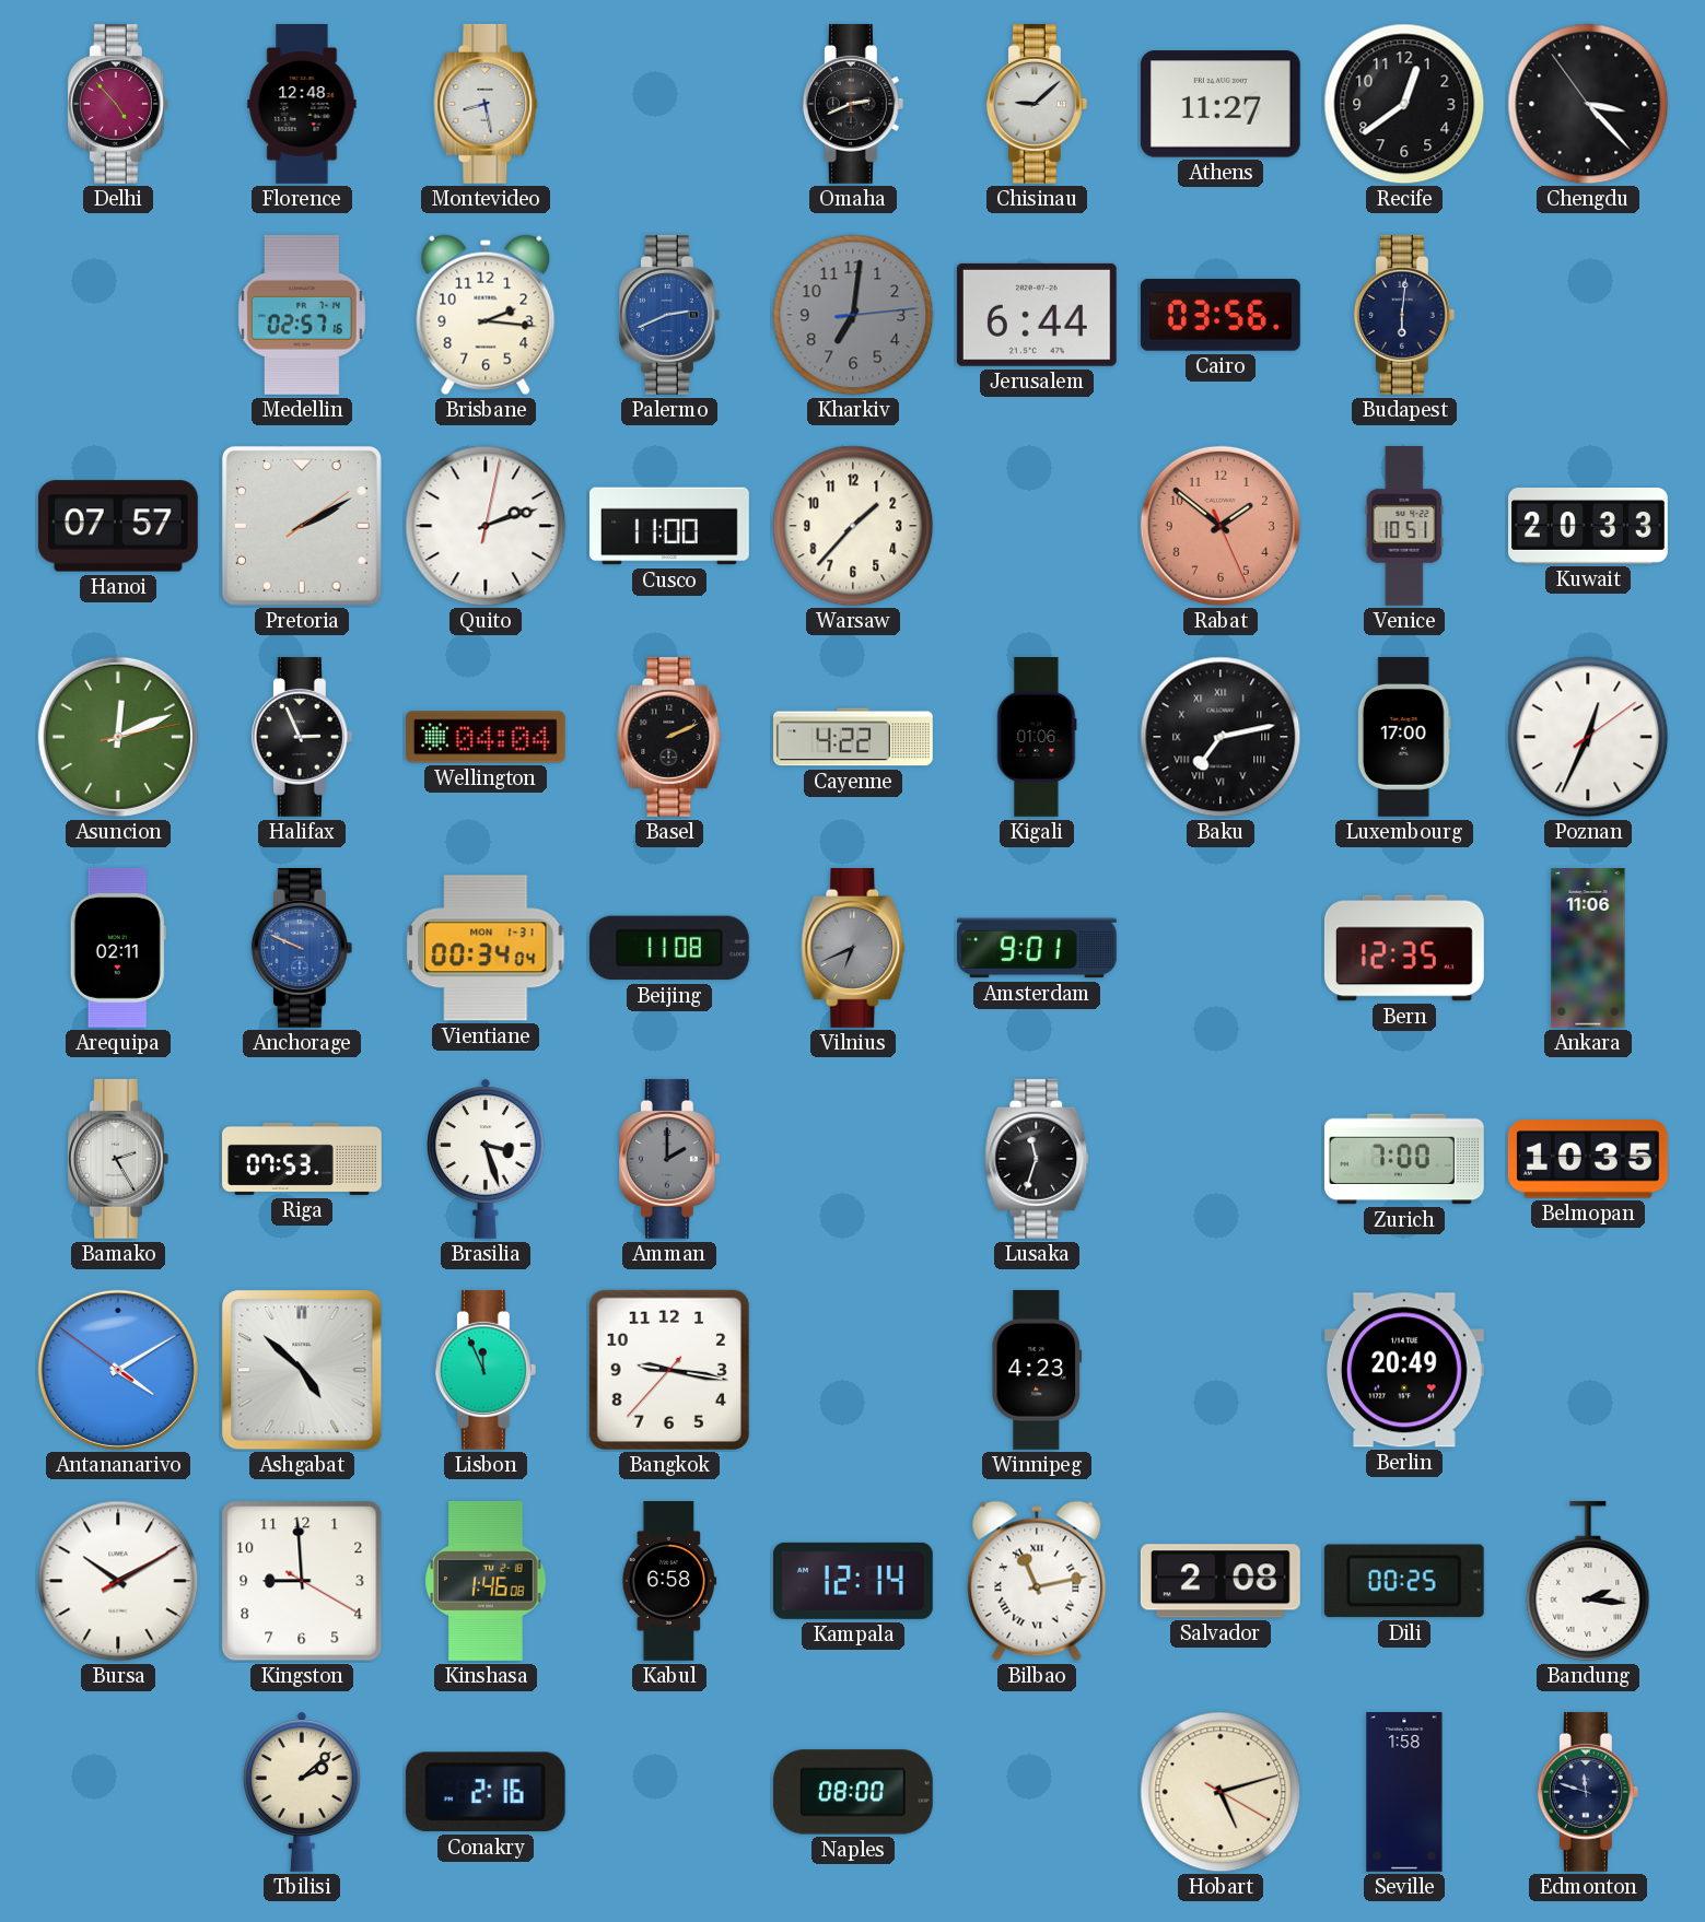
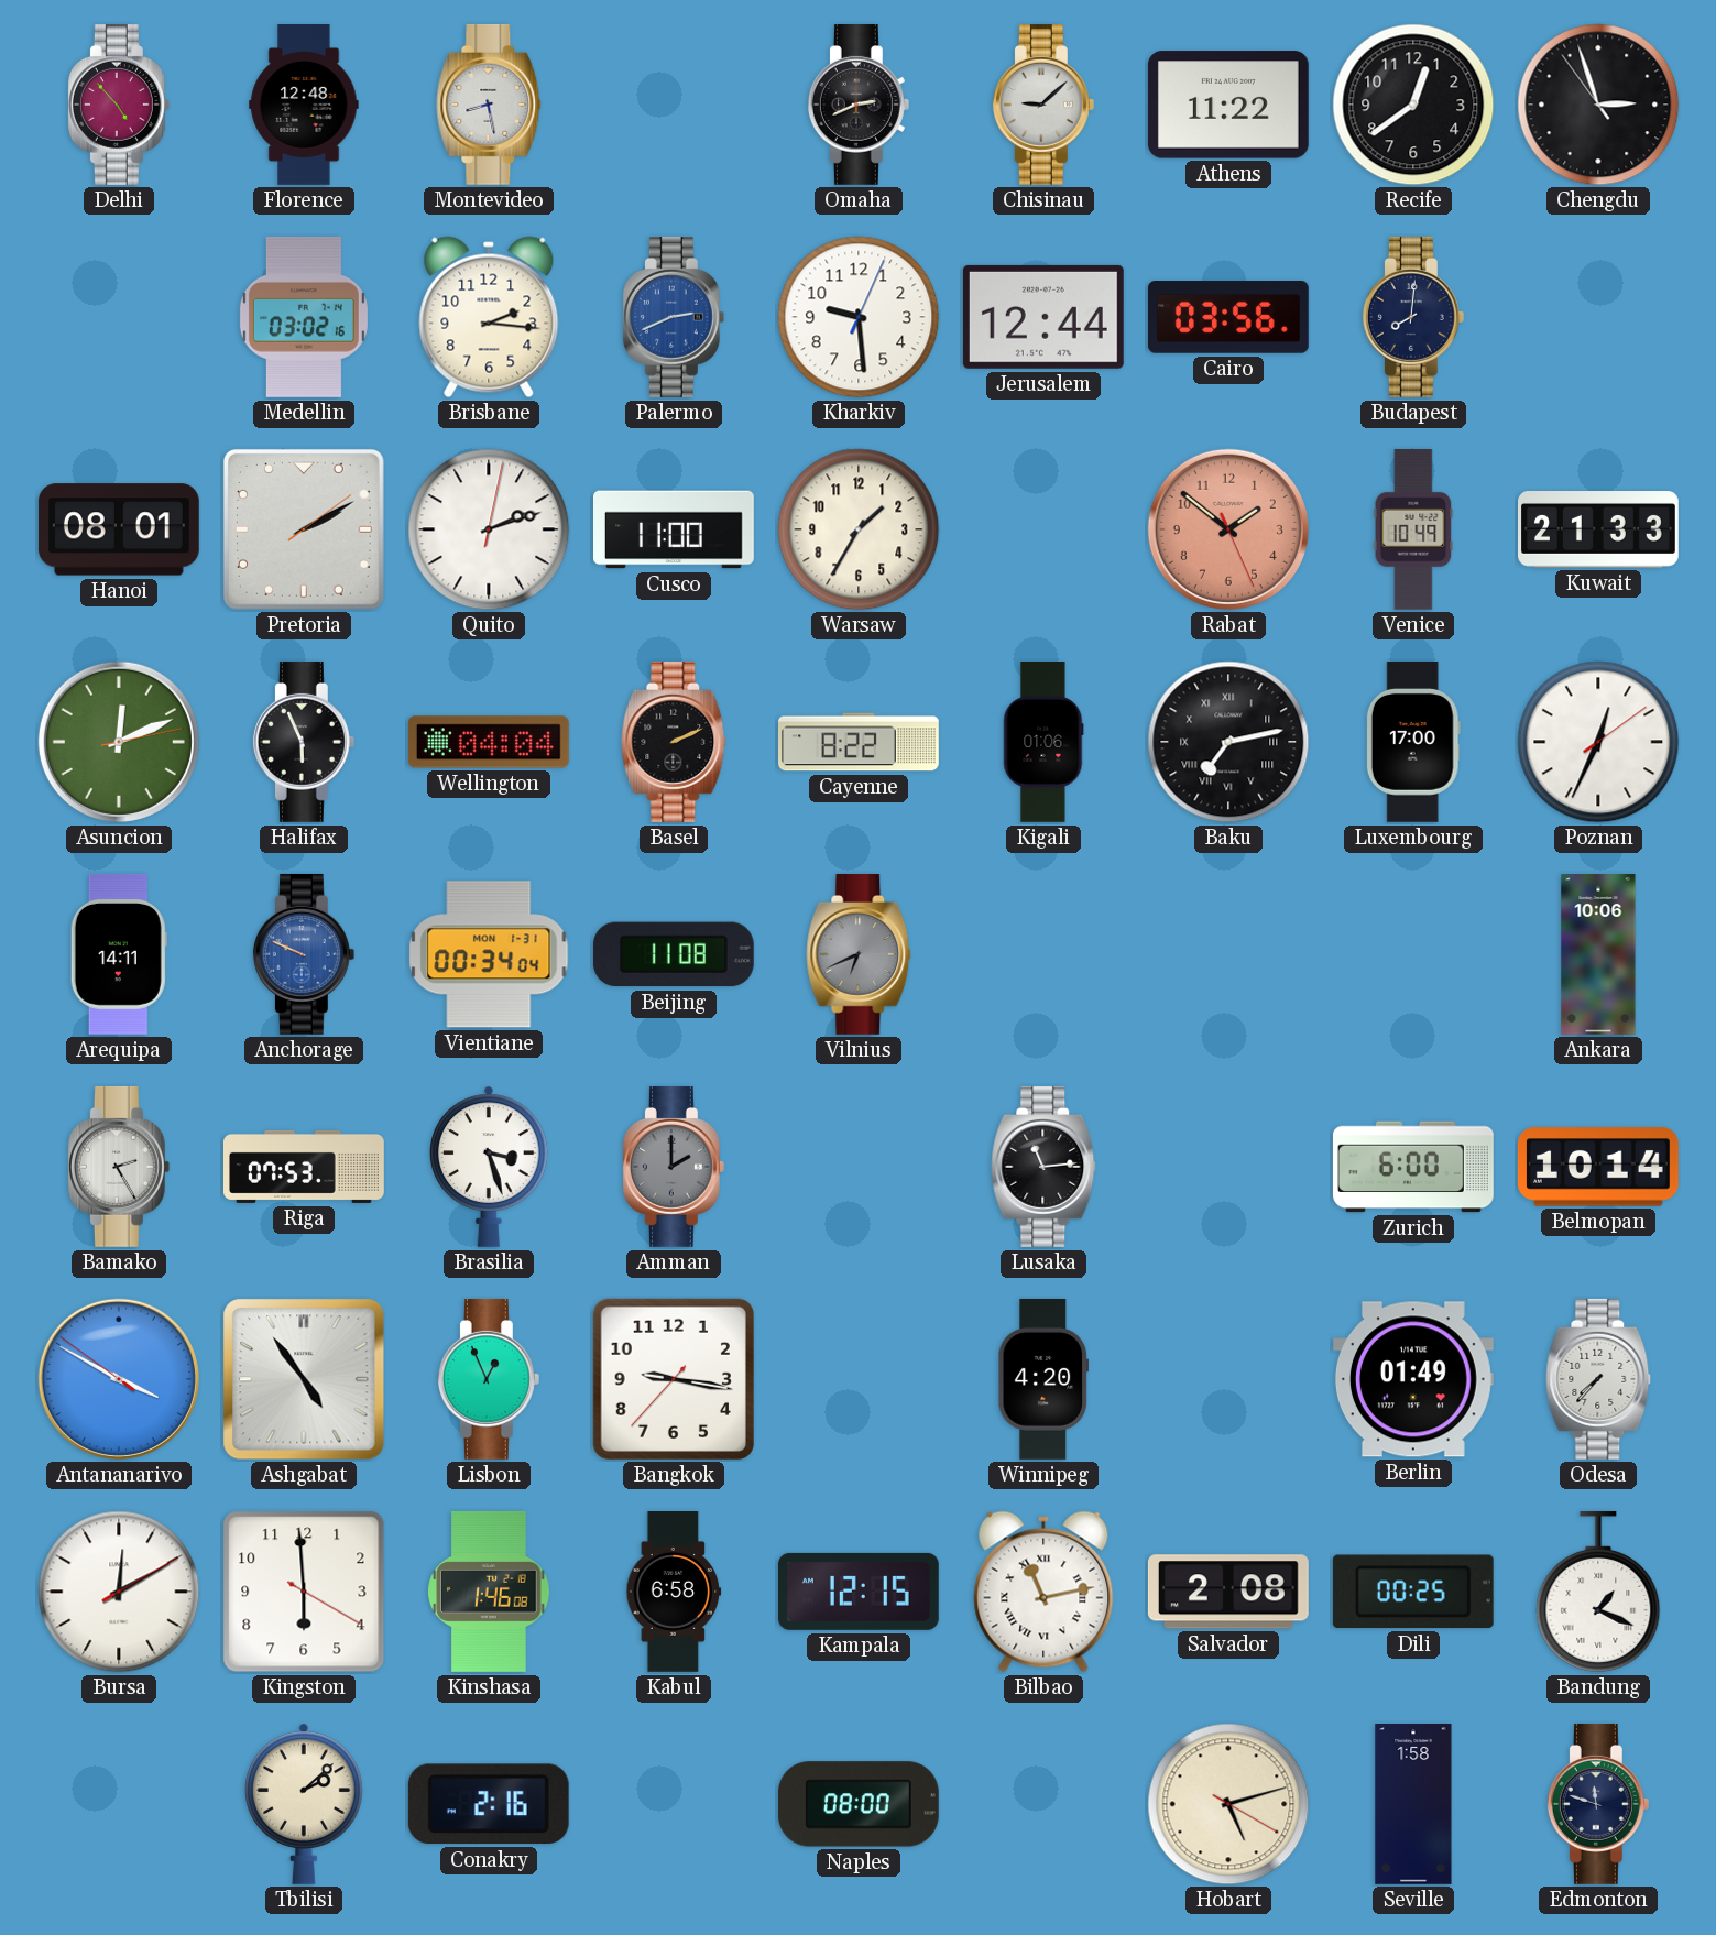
Athens: 11:27 -> 11:22
Chengdu: 3:22 -> 2:56
Medellin: 02:57 -> 03:02
Kharkiv: 7:01 -> 9:29
Kharkiv dial: grey -> white
Jerusalem: 6:44 -> 12:44
Budapest: 6:01 -> 8:01
Hanoi: 07:57 -> 08:01
Warsaw: 1:37 -> 1:35
Venice: 10:51 -> 10:49
Kuwait: 20:33 -> 21:33
Halifax: 2:56 -> 5:56
Cayenne: 4:22 -> 8:22
Arequipa: 02:11 -> 14:11
Amsterdam: 9:01 -> none
Bern: 12:35 -> none
Ankara: 11:06 -> 10:06
Lusaka: 11:33 -> 11:14
Zurich: 7:00 -> 6:00
Belmopan: 10:35 -> 10:14
Antananarivo: 4:09 -> 3:49
Ashgabat: 4:52 -> 4:54
Lisbon: 11:56 -> 12:56
Winnipeg: 4:23 -> 4:20
Berlin: 20:49 -> 01:49
Odesa: none -> 7:37
Bursa: 10:10 -> 12:10
Kingston: 8:59 -> 5:59
Kampala: 12:14 -> 12:15
Bandung: 2:16 -> 1:19
